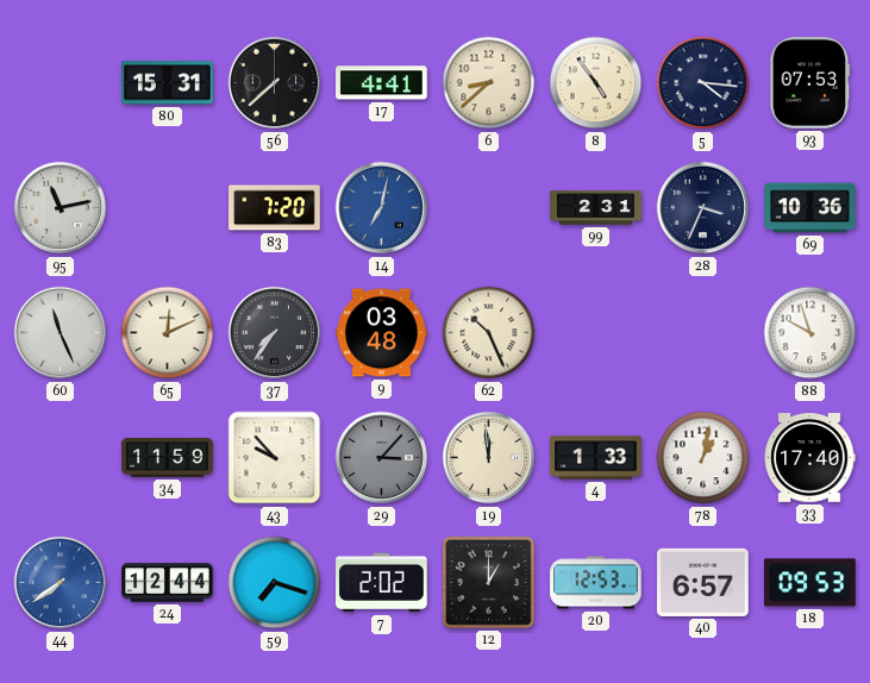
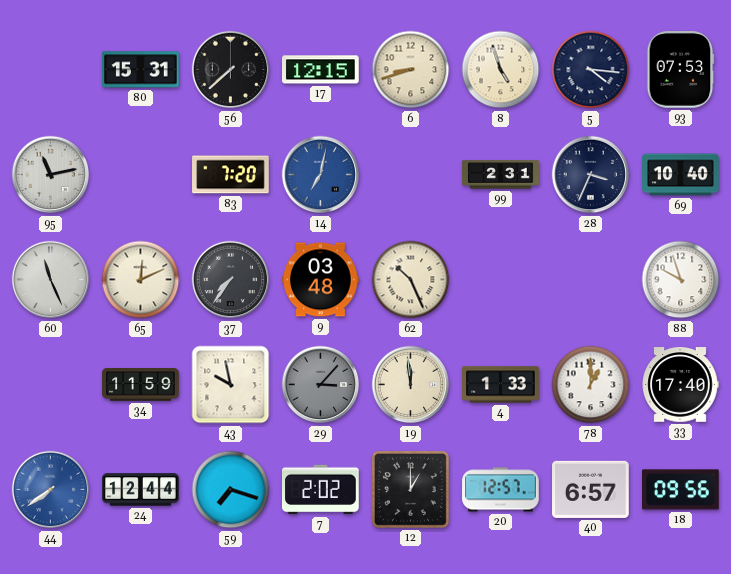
17: 4:41 -> 12:15
6: 8:38 -> 8:42
8: 4:54 -> 4:57
69: 10:36 -> 10:40
43: 9:53 -> 9:58
78: 1:02 -> 1:00
20: 12:53 -> 12:57
18: 09:53 -> 09:56
